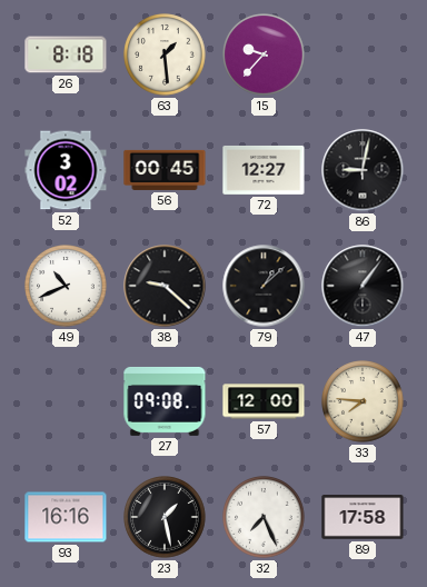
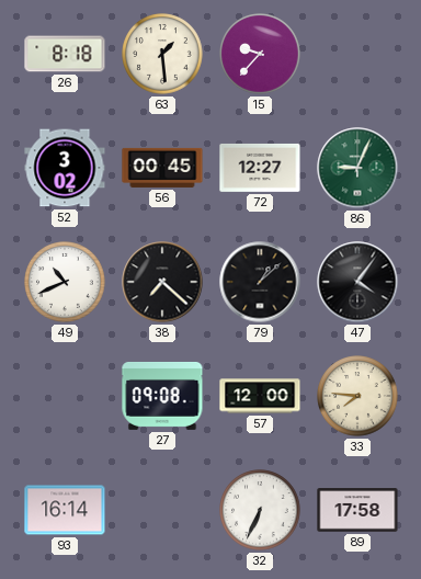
86: 9:02 -> 9:04
86 dial: black -> green
38: 9:22 -> 7:22
47: 1:06 -> 4:06
93: 16:16 -> 16:14
23: 1:28 -> none
32: 7:26 -> 6:34
